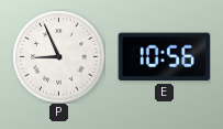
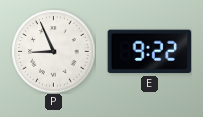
E: 10:56 -> 9:22
